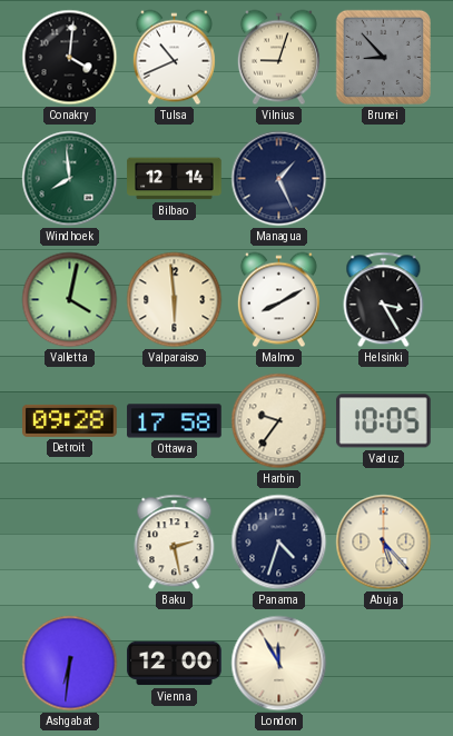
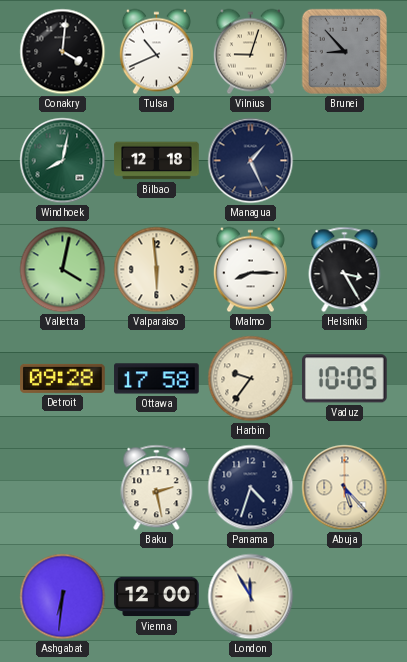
Windhoek: 7:59 -> 8:02
Bilbao: 12:14 -> 12:18
Malmo: 8:10 -> 8:15
